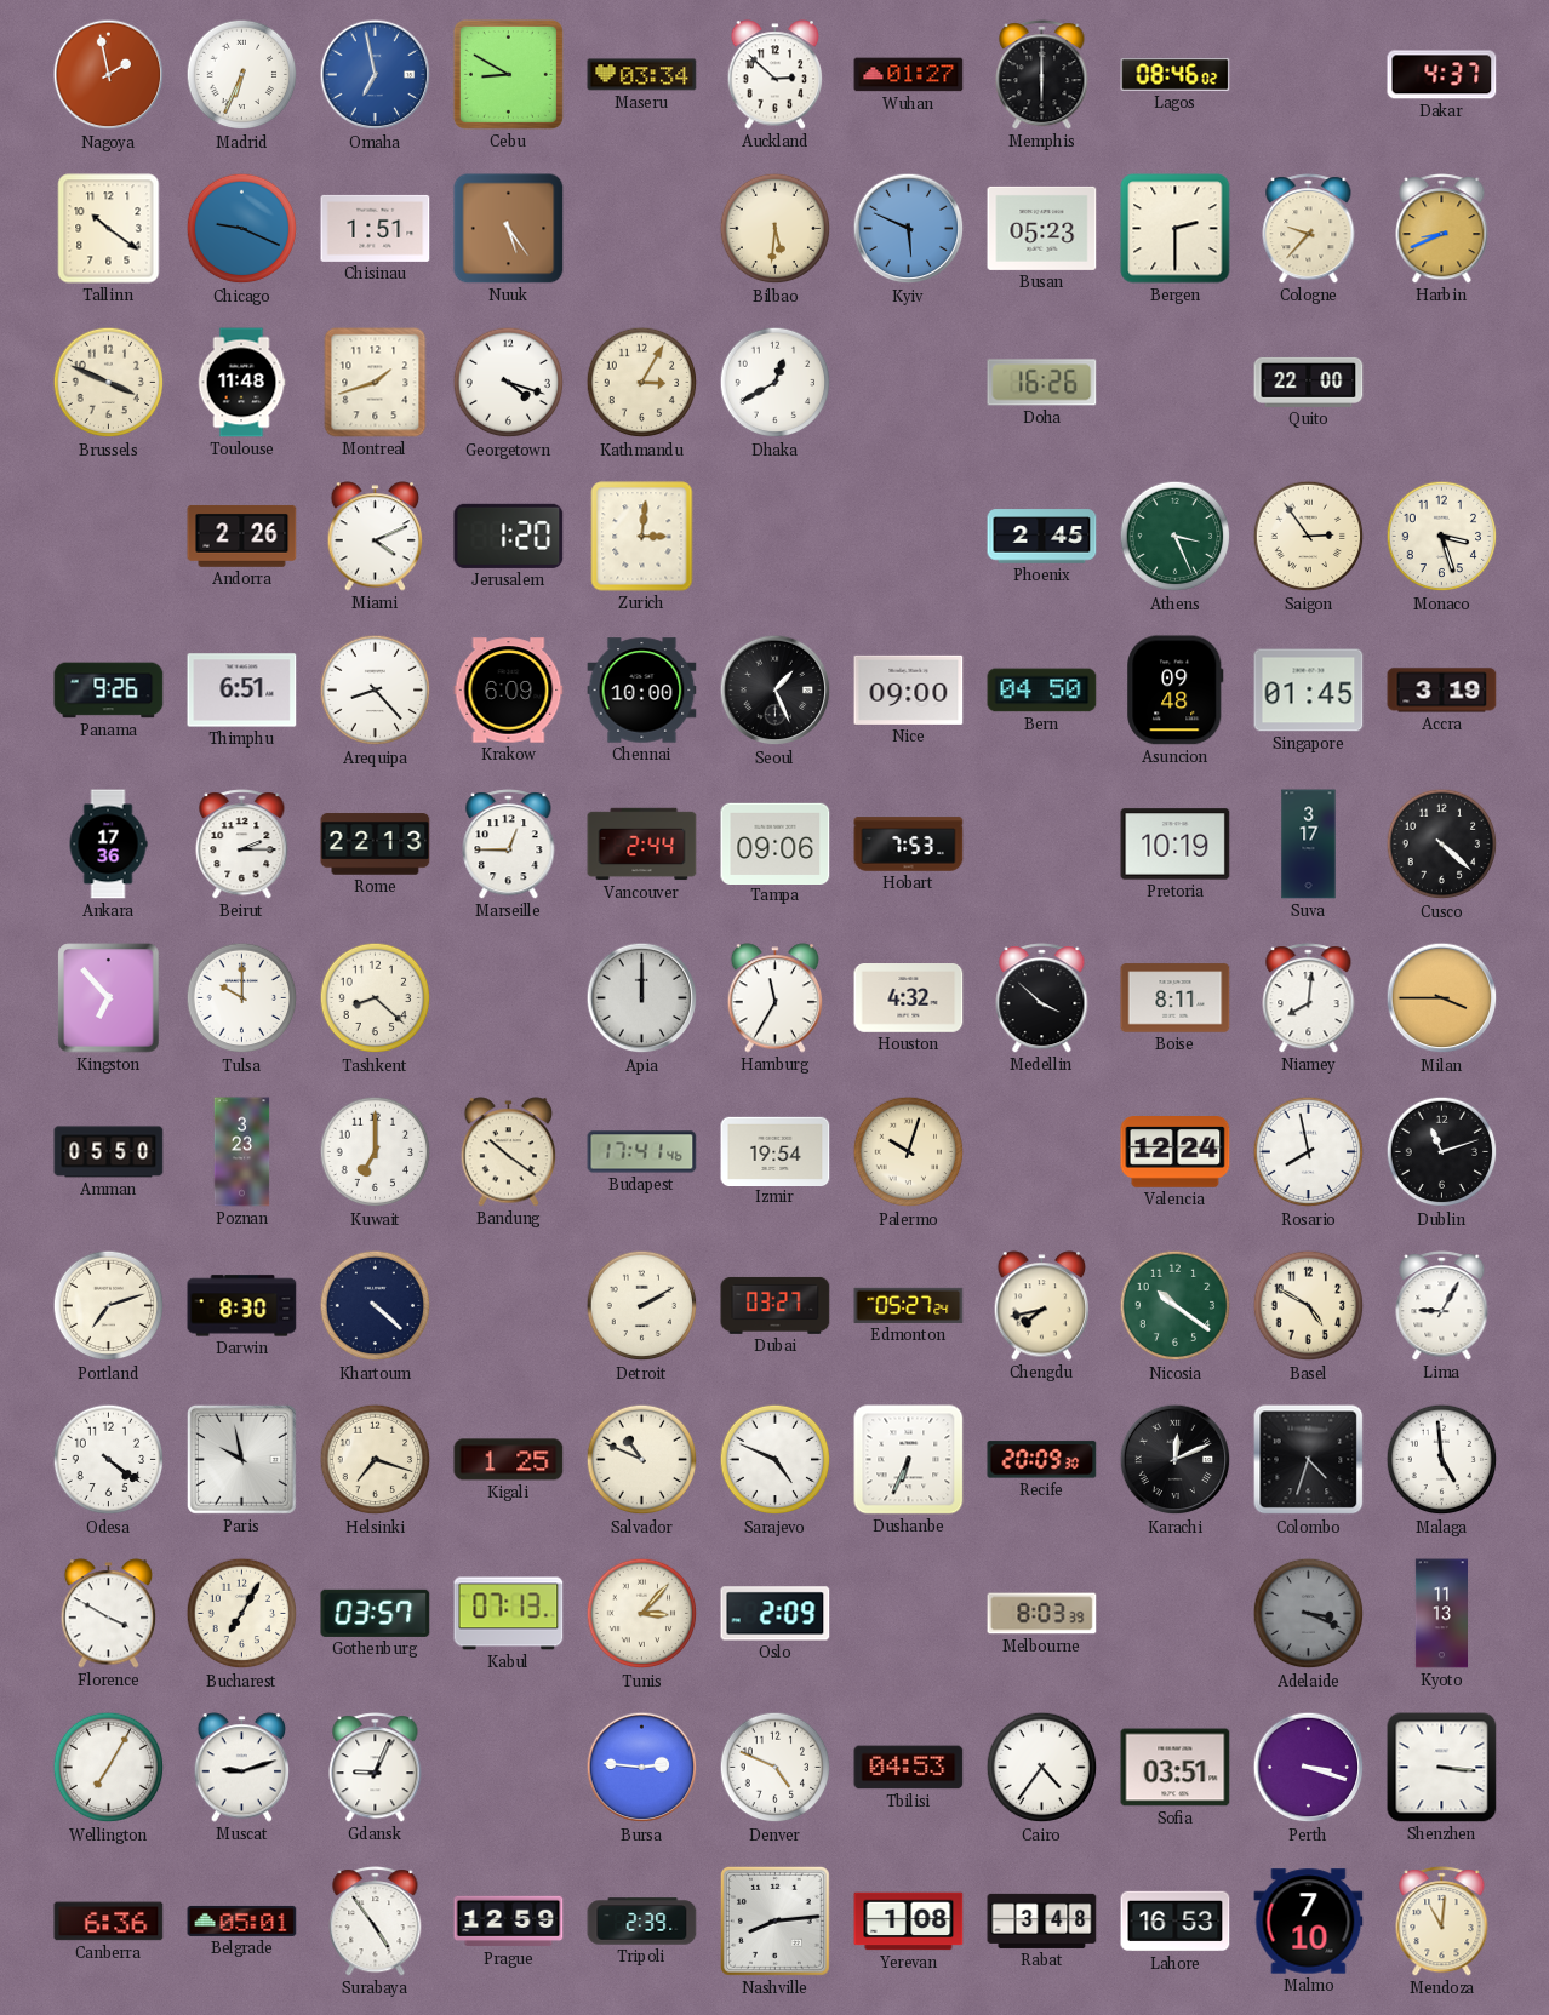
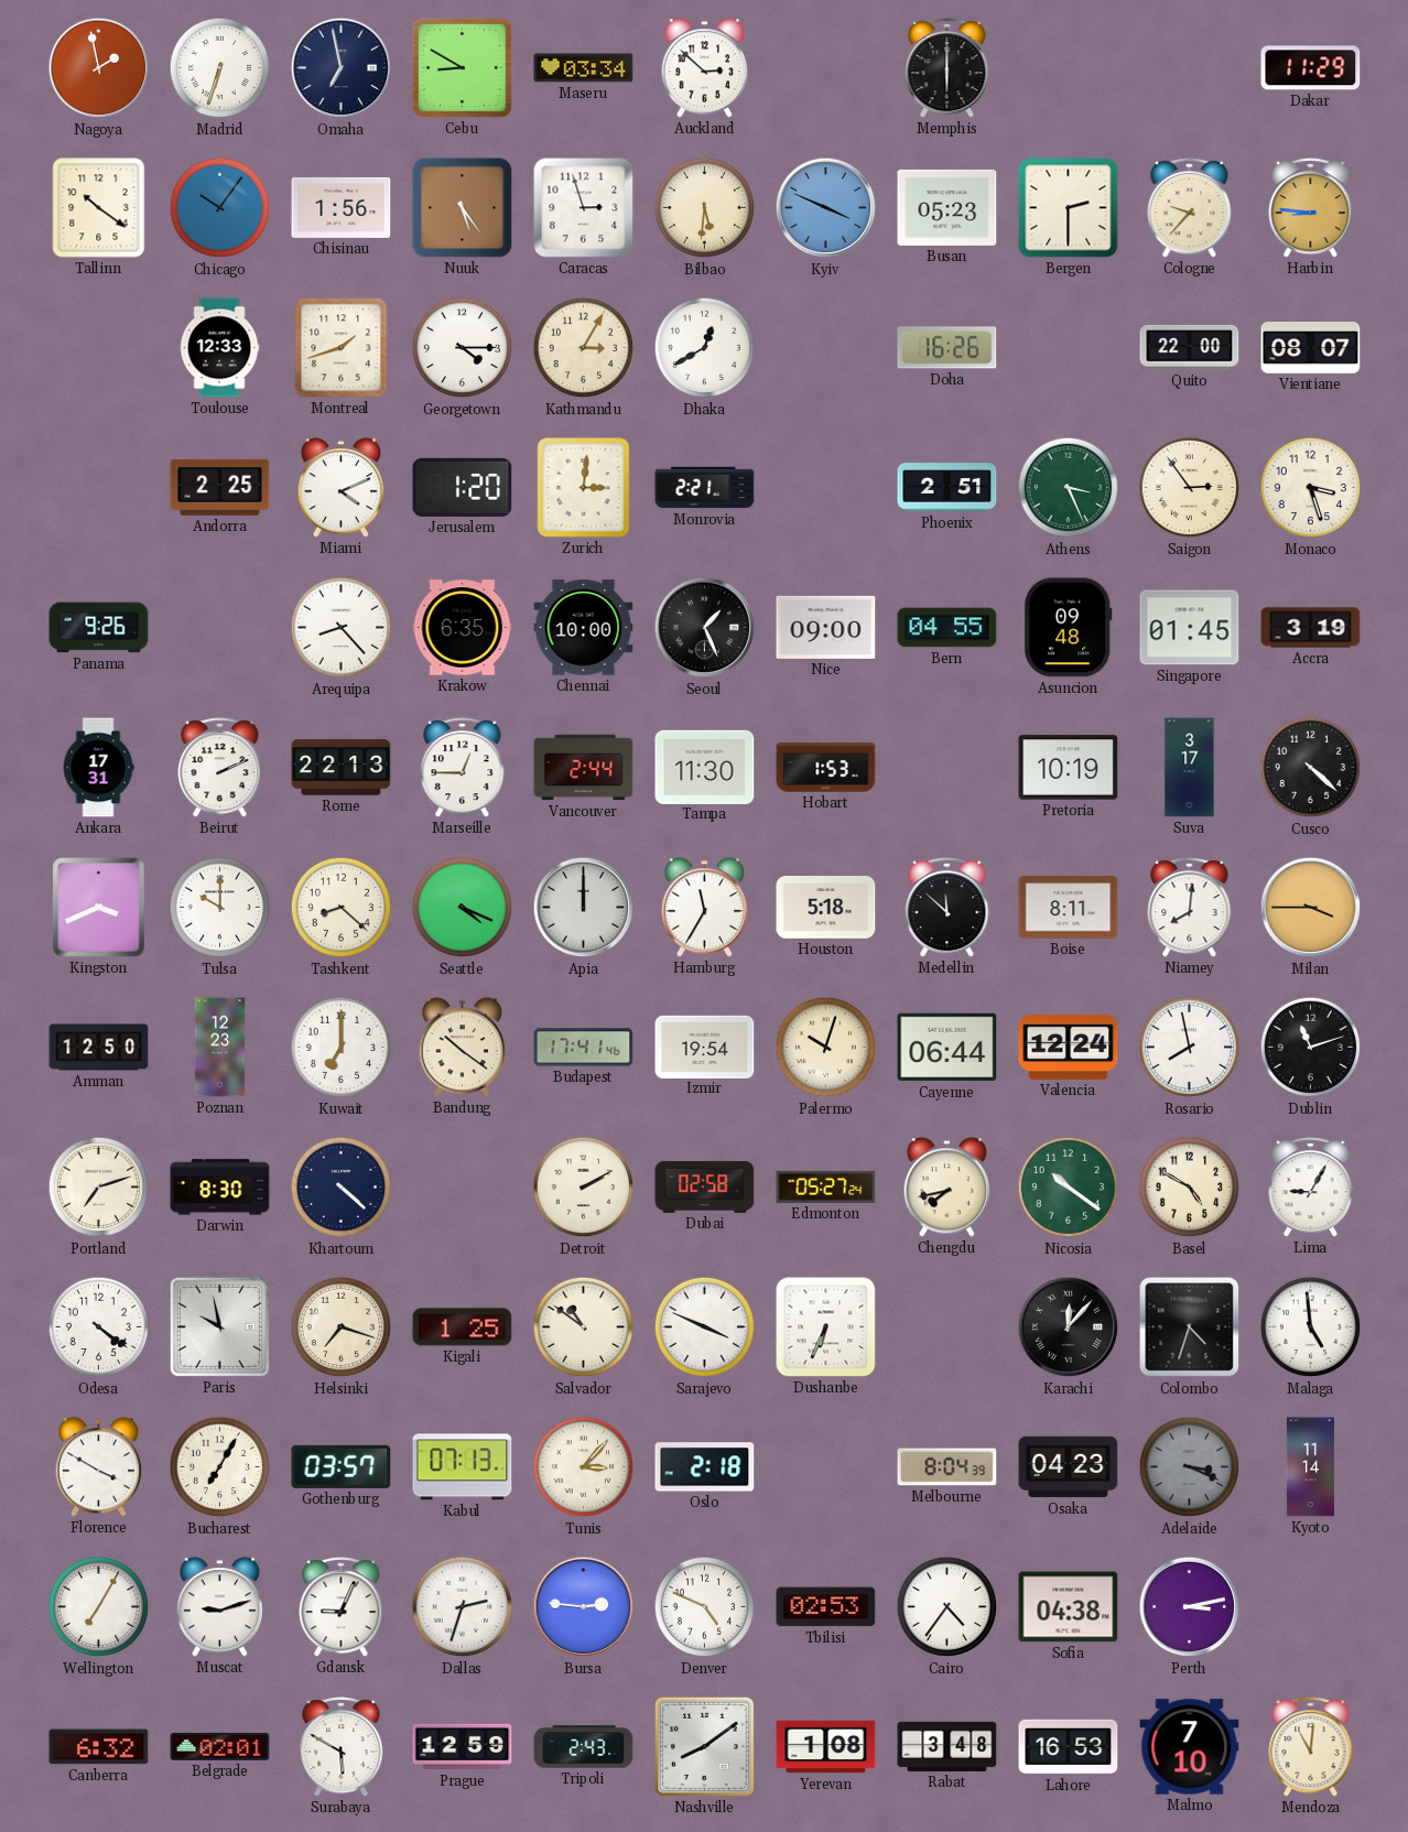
Madrid: 6:34 -> 6:33
Omaha dial: blue -> navy
Wuhan: 01:27 -> none
Lagos: 08:46 -> none
Dakar: 4:37 -> 11:29
Chicago: 9:19 -> 10:06
Chisinau: 1:51 -> 1:56
Caracas: none -> 2:57
Kyiv: 5:49 -> 3:49
Harbin: 8:41 -> 8:46
Brussels: 3:49 -> none
Toulouse: 11:48 -> 12:33
Georgetown: 4:18 -> 4:15
Vientiane: none -> 08:07
Andorra: 2:26 -> 2:25
Monrovia: none -> 2:21
Phoenix: 2:45 -> 2:51
Thimphu: 6:51 -> none
Krakow: 6:09 -> 6:35
Bern: 04:50 -> 04:55
Ankara: 17:36 -> 17:31
Beirut: 2:15 -> 2:11
Tampa: 09:06 -> 11:30
Hobart: 7:53 -> 1:53
Kingston: 6:53 -> 3:41
Seattle: none -> 4:19
Houston: 4:32 -> 5:18
Medellin: 3:52 -> 11:52
Amman: 05:50 -> 12:50
Poznan: 3:23 -> 12:23
Cayenne: none -> 06:44
Dubai: 03:27 -> 02:58
Salvador: 10:49 -> 10:51
Sarajevo: 4:49 -> 3:49
Recife: 20:09 -> none
Karachi: 12:11 -> 12:07
Oslo: 2:09 -> 2:18
Melbourne: 8:03 -> 8:04
Osaka: none -> 04:23
Kyoto: 11:13 -> 11:14
Dallas: none -> 2:33
Tbilisi: 04:53 -> 02:53
Sofia: 03:51 -> 04:38
Perth: 3:18 -> 3:13
Shenzhen: 3:16 -> none
Canberra: 6:36 -> 6:32
Belgrade: 05:01 -> 02:01
Surabaya: 4:54 -> 5:50
Tripoli: 2:39 -> 2:43
Nashville: 8:14 -> 8:09
